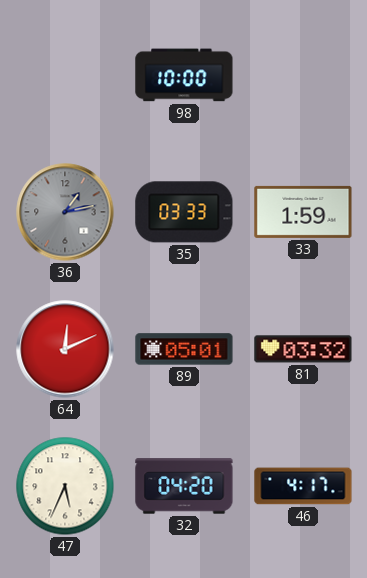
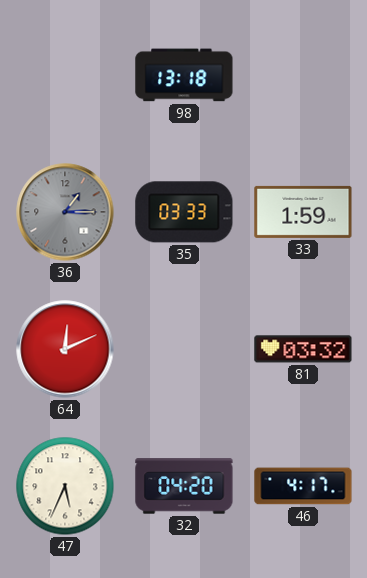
98: 10:00 -> 13:18
36: 1:13 -> 1:15
89: 05:01 -> none
